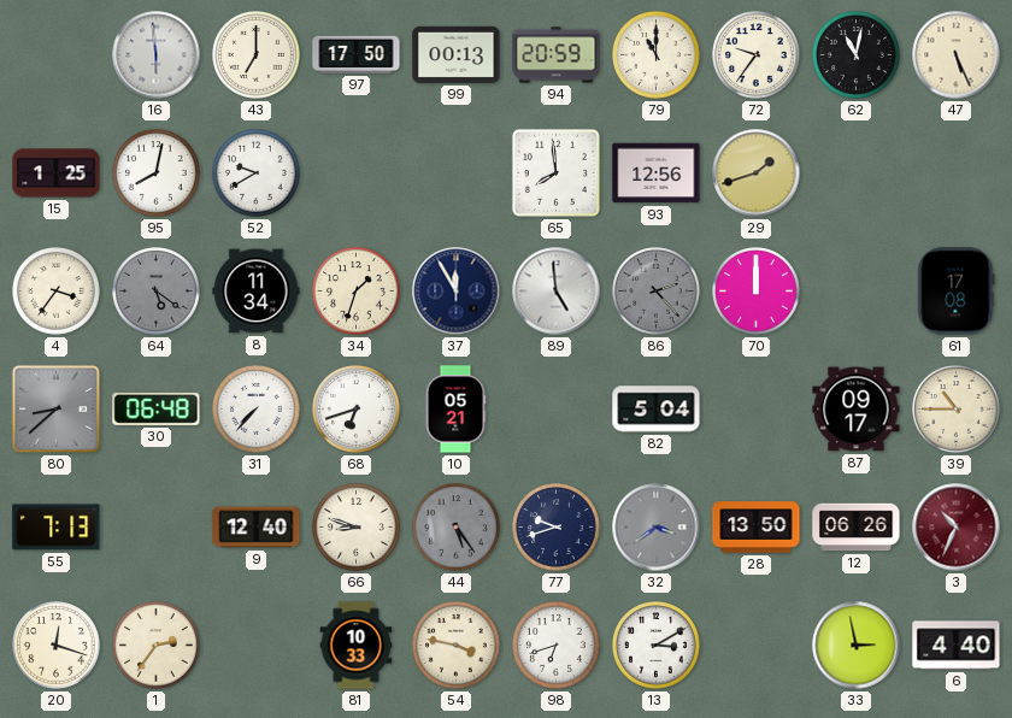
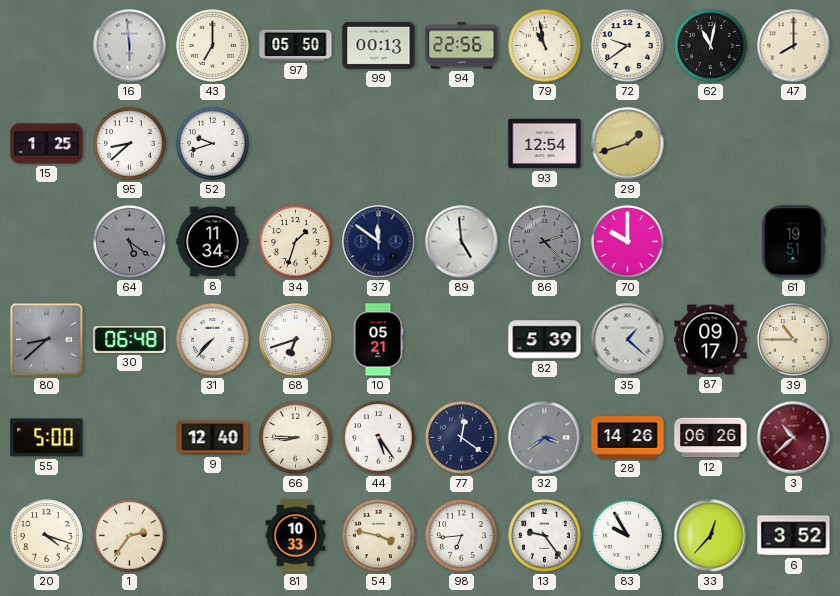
97: 17:50 -> 05:50
94: 20:59 -> 22:56
79: 11:00 -> 10:58
72: 9:36 -> 9:39
47: 5:26 -> 8:00
95: 8:02 -> 8:38
52: 9:40 -> 9:42
65: 7:59 -> none
93: 12:56 -> 12:54
4: 3:36 -> none
37: 11:55 -> 11:51
70: 12:00 -> 10:00
61: 17:08 -> 19:51
82: 5:04 -> 5:39
35: none -> 1:22
55: 7:13 -> 5:00
66: 8:48 -> 8:45
44 dial: grey -> white
77: 9:42 -> 12:21
28: 13:50 -> 14:26
3: 10:34 -> 10:38
20: 12:18 -> 4:18
98: 6:42 -> 6:44
13: 3:10 -> 9:24
83: none -> 9:55
33: 2:58 -> 12:37
6: 4:40 -> 3:52
